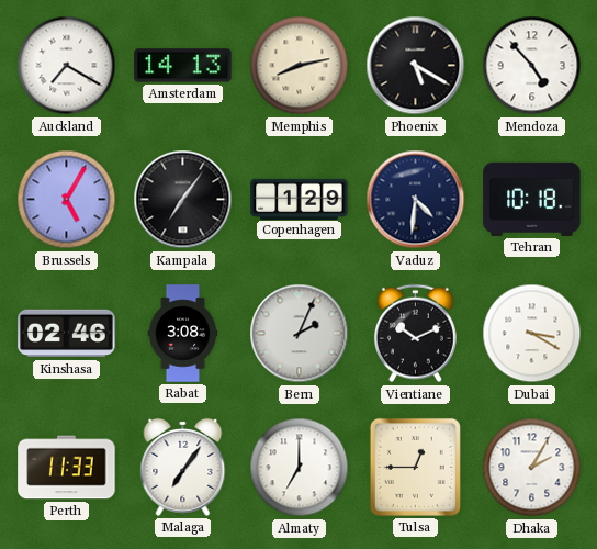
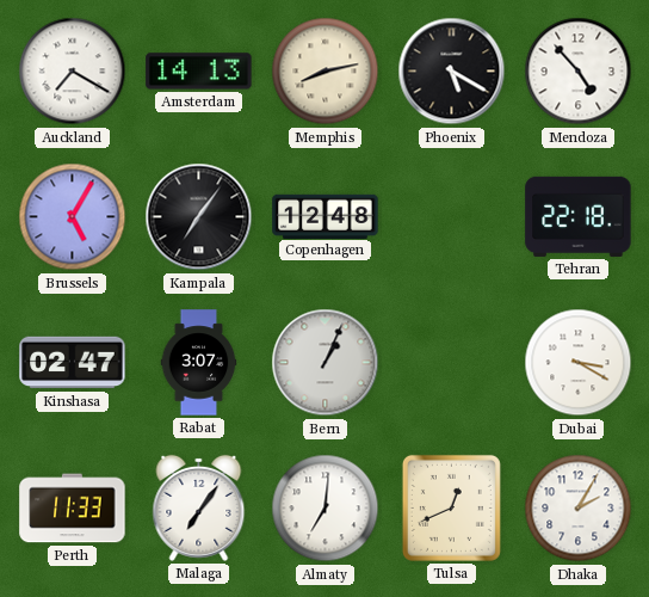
Copenhagen: 1:29 -> 12:48
Vaduz: 4:31 -> none
Tehran: 10:18 -> 22:18
Kinshasa: 02:46 -> 02:47
Rabat: 3:08 -> 3:07
Bern: 2:04 -> 1:04
Vientiane: 10:11 -> none
Almaty: 7:00 -> 7:01
Tulsa: 12:45 -> 12:41
